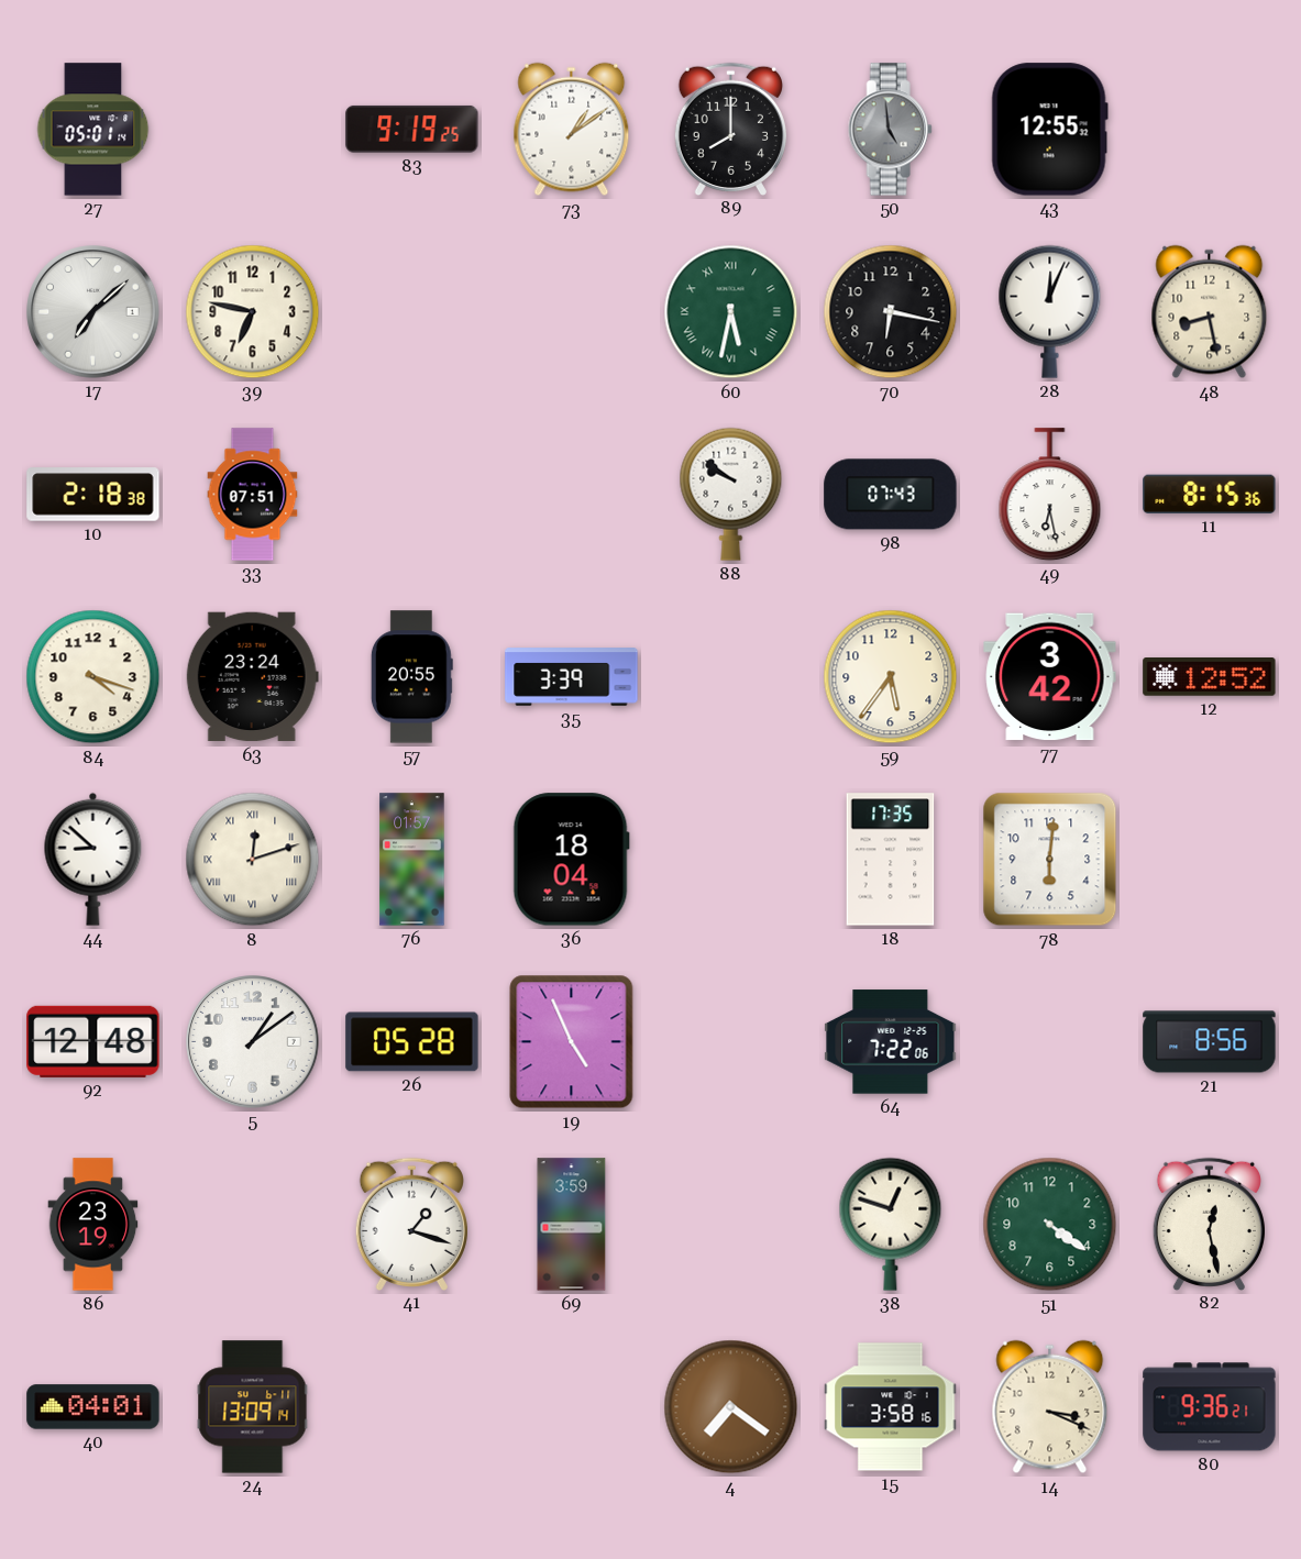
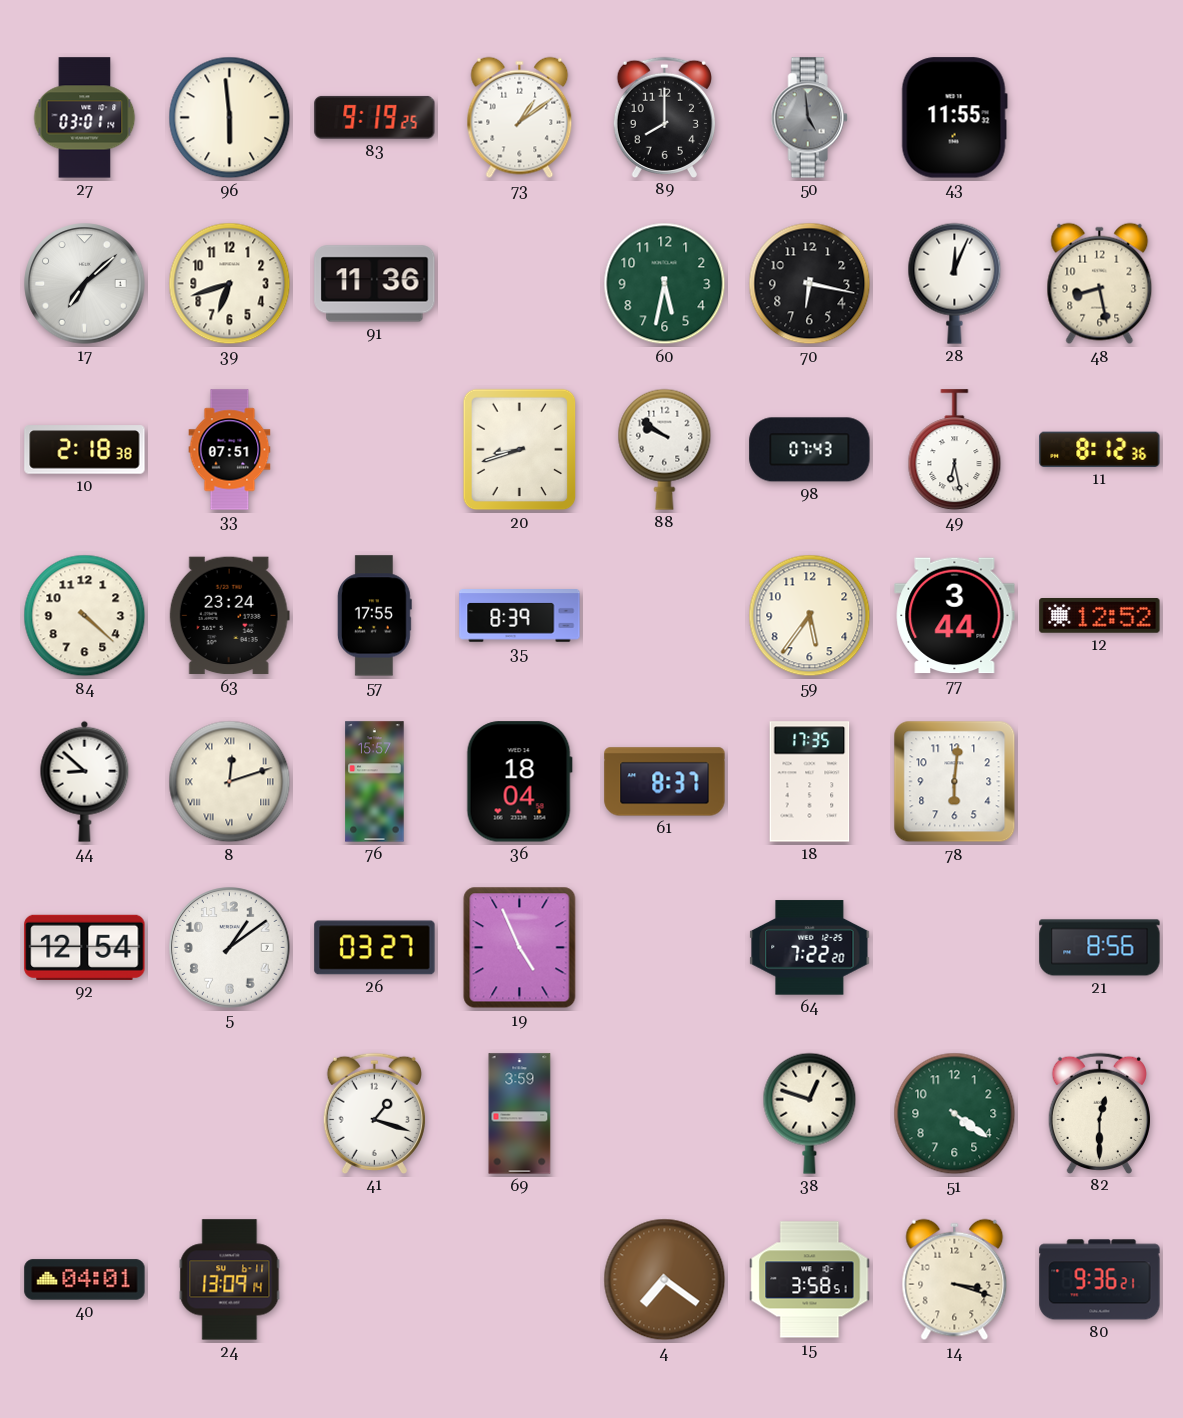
27: 05:01 -> 03:01
96: none -> 5:59
43: 12:55 -> 11:55
39: 6:47 -> 6:42
91: none -> 11:36
60 numerals: Roman -> Arabic
20: none -> 8:42
11: 8:15 -> 8:12
84: 4:18 -> 4:22
57: 20:55 -> 17:55
35: 3:39 -> 8:39
77: 3:42 -> 3:44
76: 01:57 -> 15:57
61: none -> 8:37
92: 12:48 -> 12:54
26: 05:28 -> 03:27
64: 7:22:06 -> 7:22:20
86: 23:19 -> none
82: 12:28 -> 12:30
15: 3:58:16 -> 3:58:51
14: 3:19 -> 3:18
